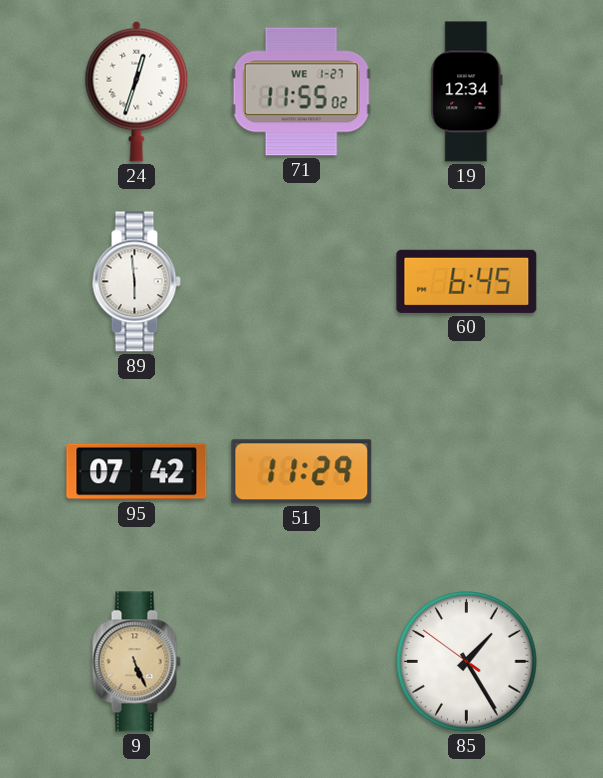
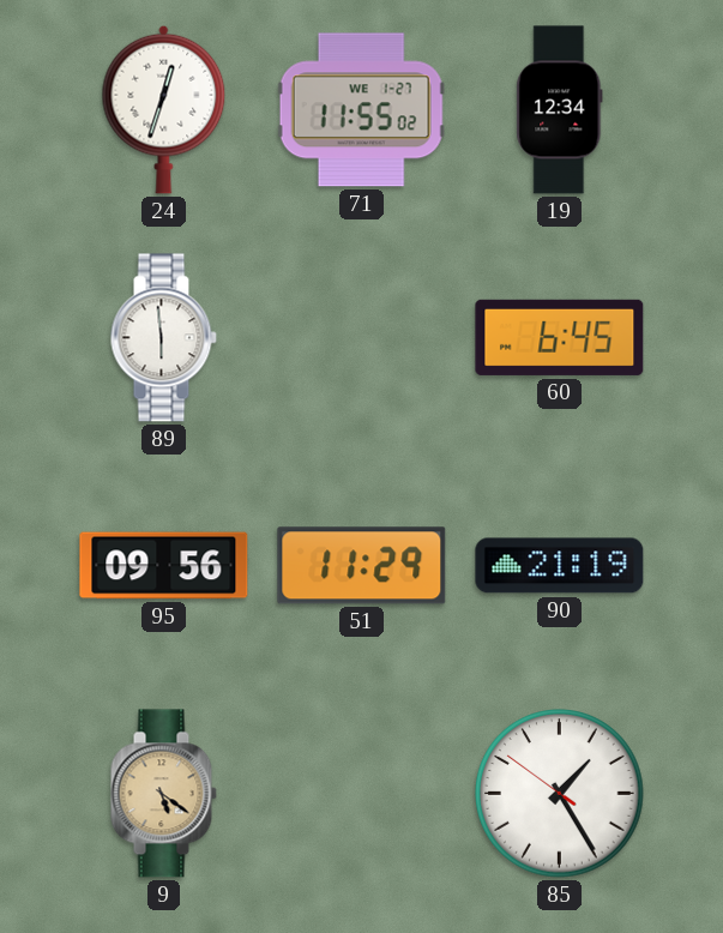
95: 07:42 -> 09:56
90: none -> 21:19
9: 5:26 -> 5:21
